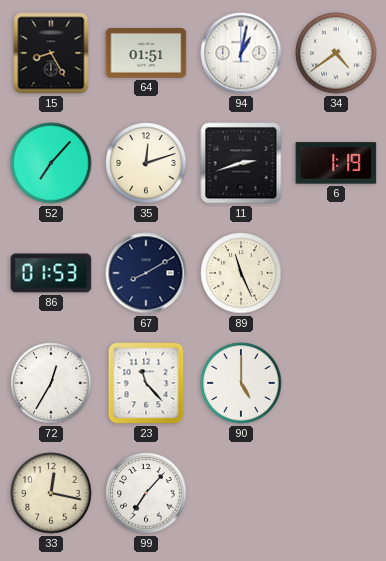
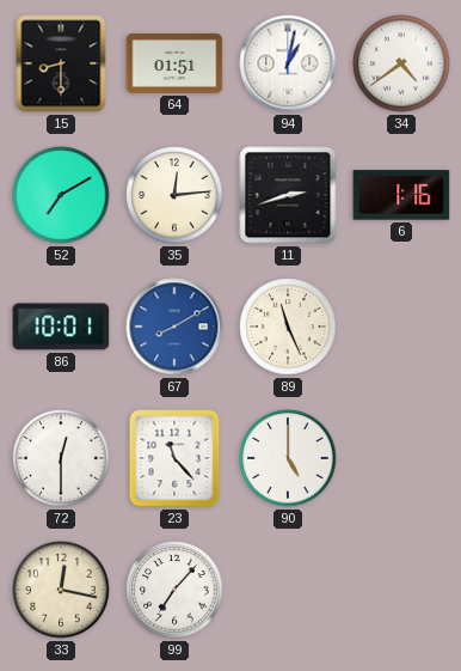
15: 8:25 -> 8:30
52: 7:07 -> 7:10
35: 12:12 -> 12:14
6: 1:19 -> 1:16
86: 01:53 -> 10:01
67 dial: navy -> blue
72: 12:35 -> 12:30
